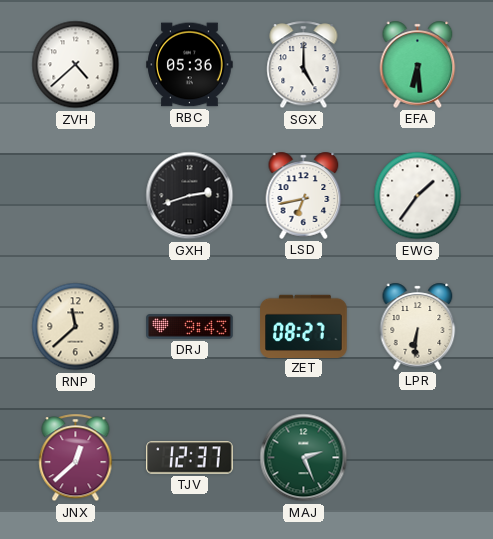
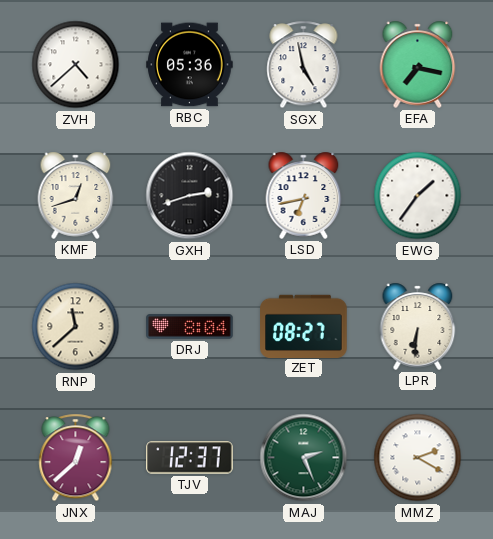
SGX: 5:00 -> 4:58
EFA: 6:29 -> 7:17
KMF: none -> 12:42
DRJ: 9:43 -> 8:04
MMZ: none -> 2:20
